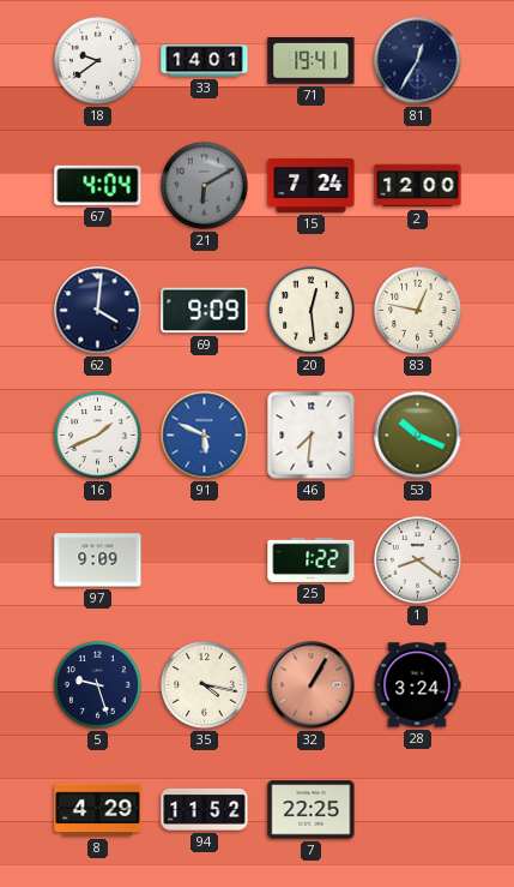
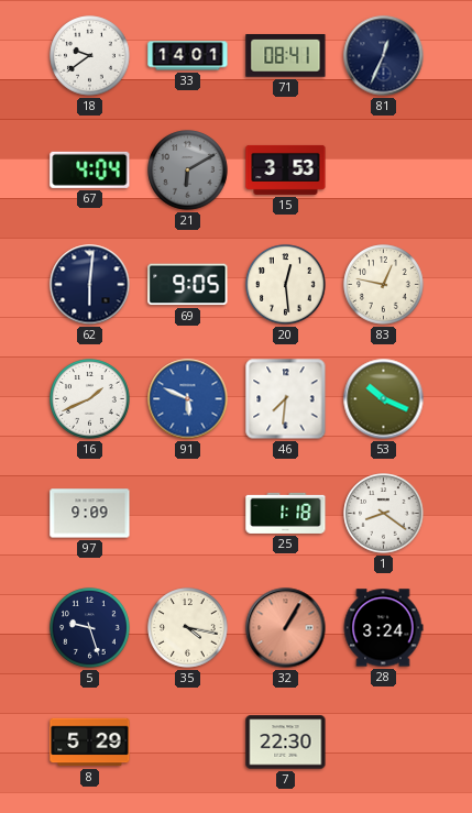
71: 19:41 -> 08:41
81: 12:35 -> 12:34
15: 7:24 -> 3:53
2: 12:00 -> none
62: 4:01 -> 6:01
69: 9:09 -> 9:05
25: 1:22 -> 1:18
8: 4:29 -> 5:29
94: 11:52 -> none
7: 22:25 -> 22:30
